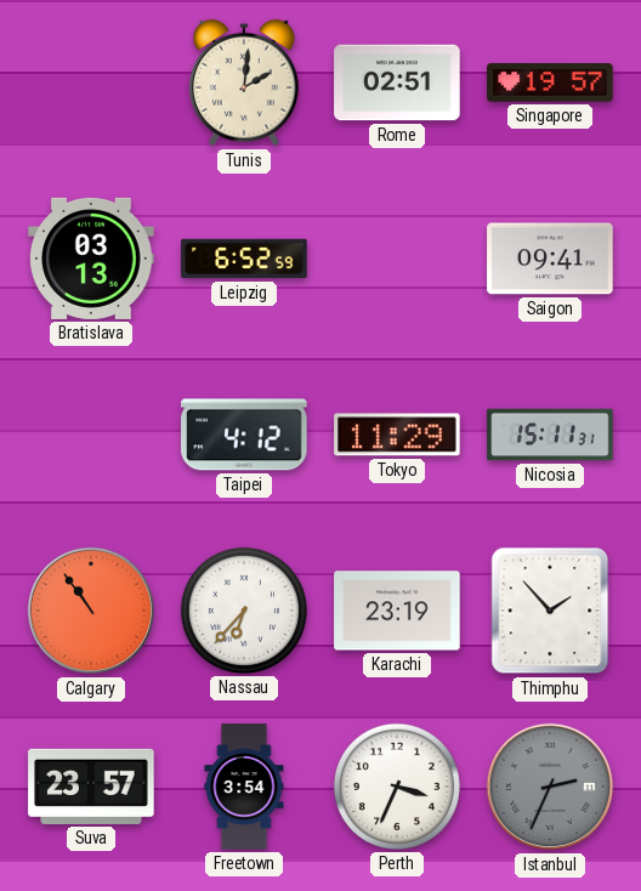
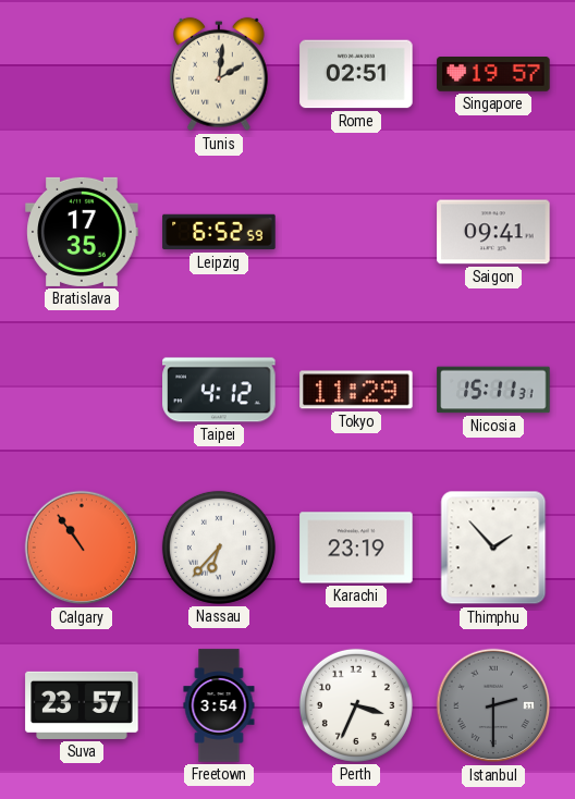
Bratislava: 03:13 -> 17:35
Istanbul: 2:34 -> 2:30
